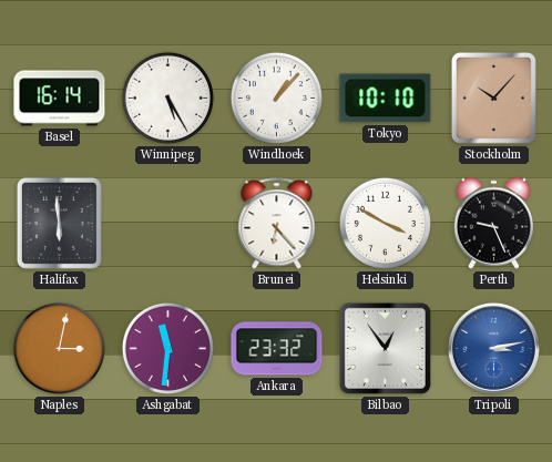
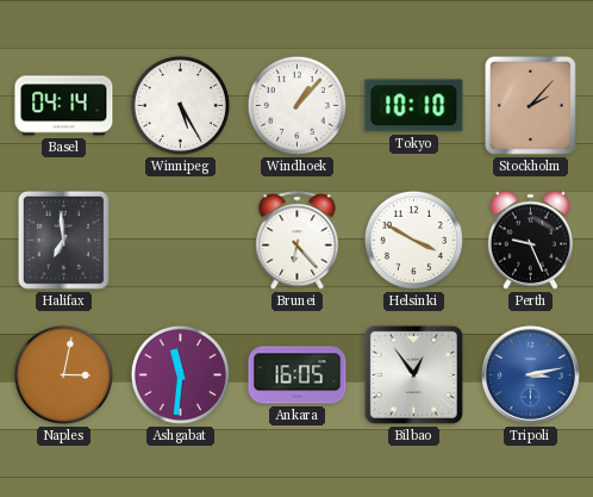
Basel: 16:14 -> 04:14
Stockholm: 10:07 -> 2:07
Halifax: 5:59 -> 6:59
Ankara: 23:32 -> 16:05
